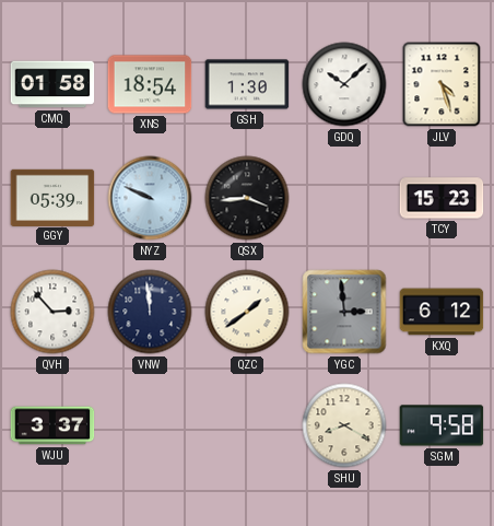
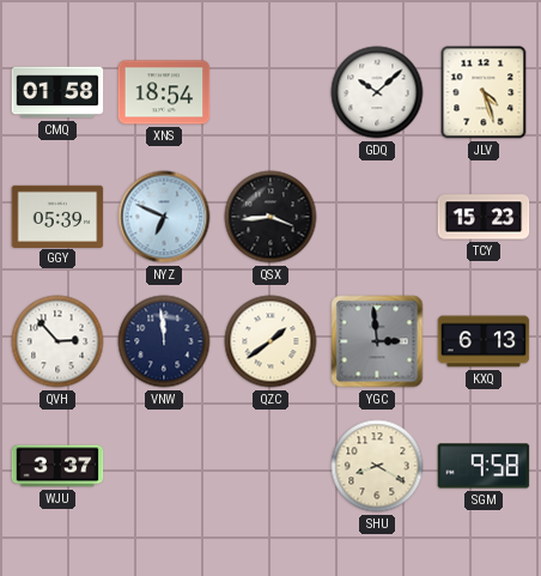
GSH: 1:30 -> none
NYZ: 9:49 -> 6:49
KXQ: 6:12 -> 6:13
